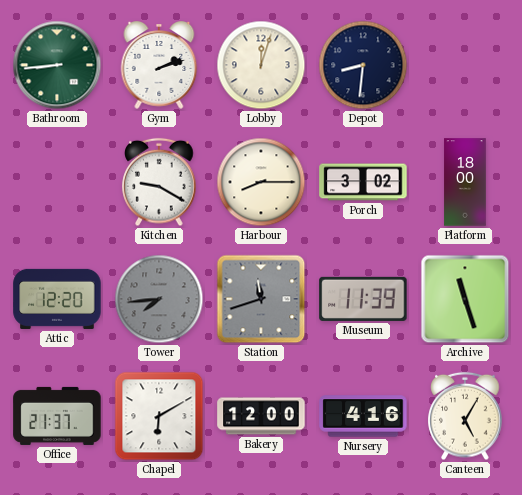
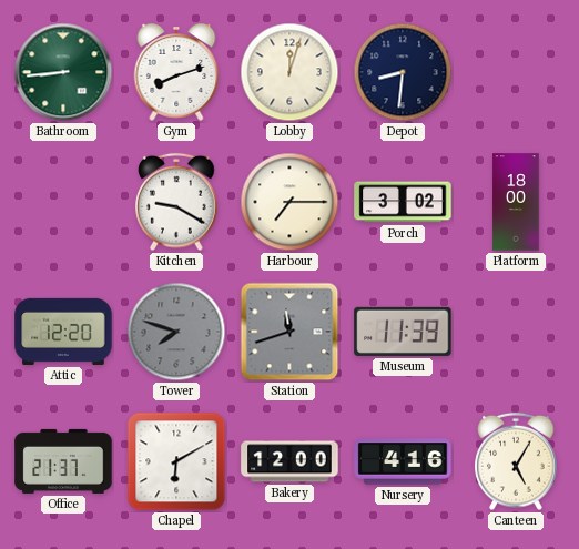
Gym: 2:12 -> 8:12
Harbour: 8:15 -> 7:15
Tower: 7:44 -> 7:48
Archive: 11:27 -> none
